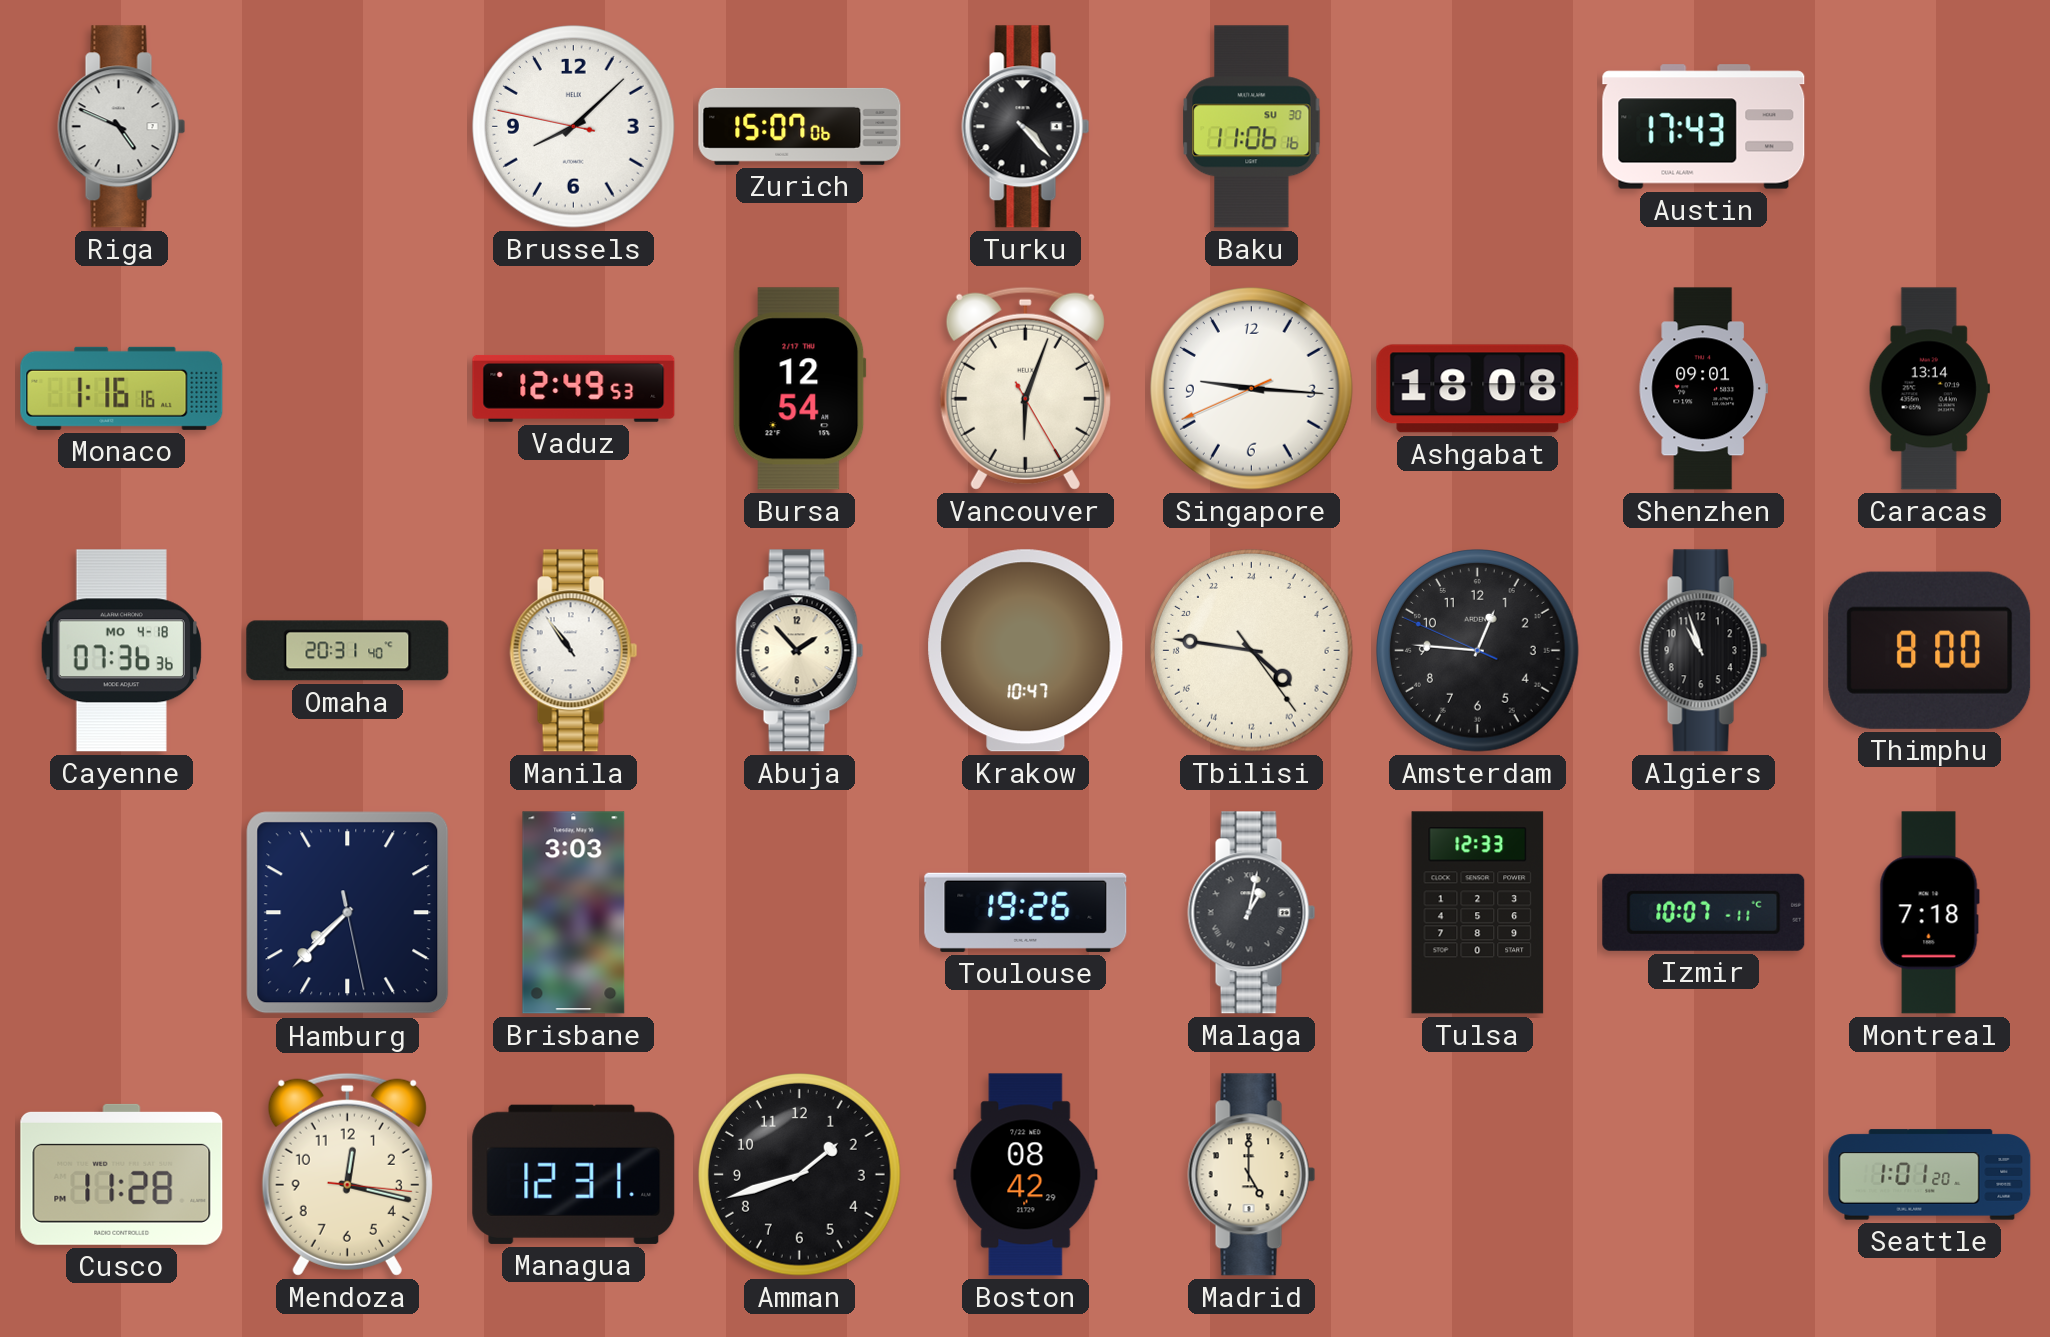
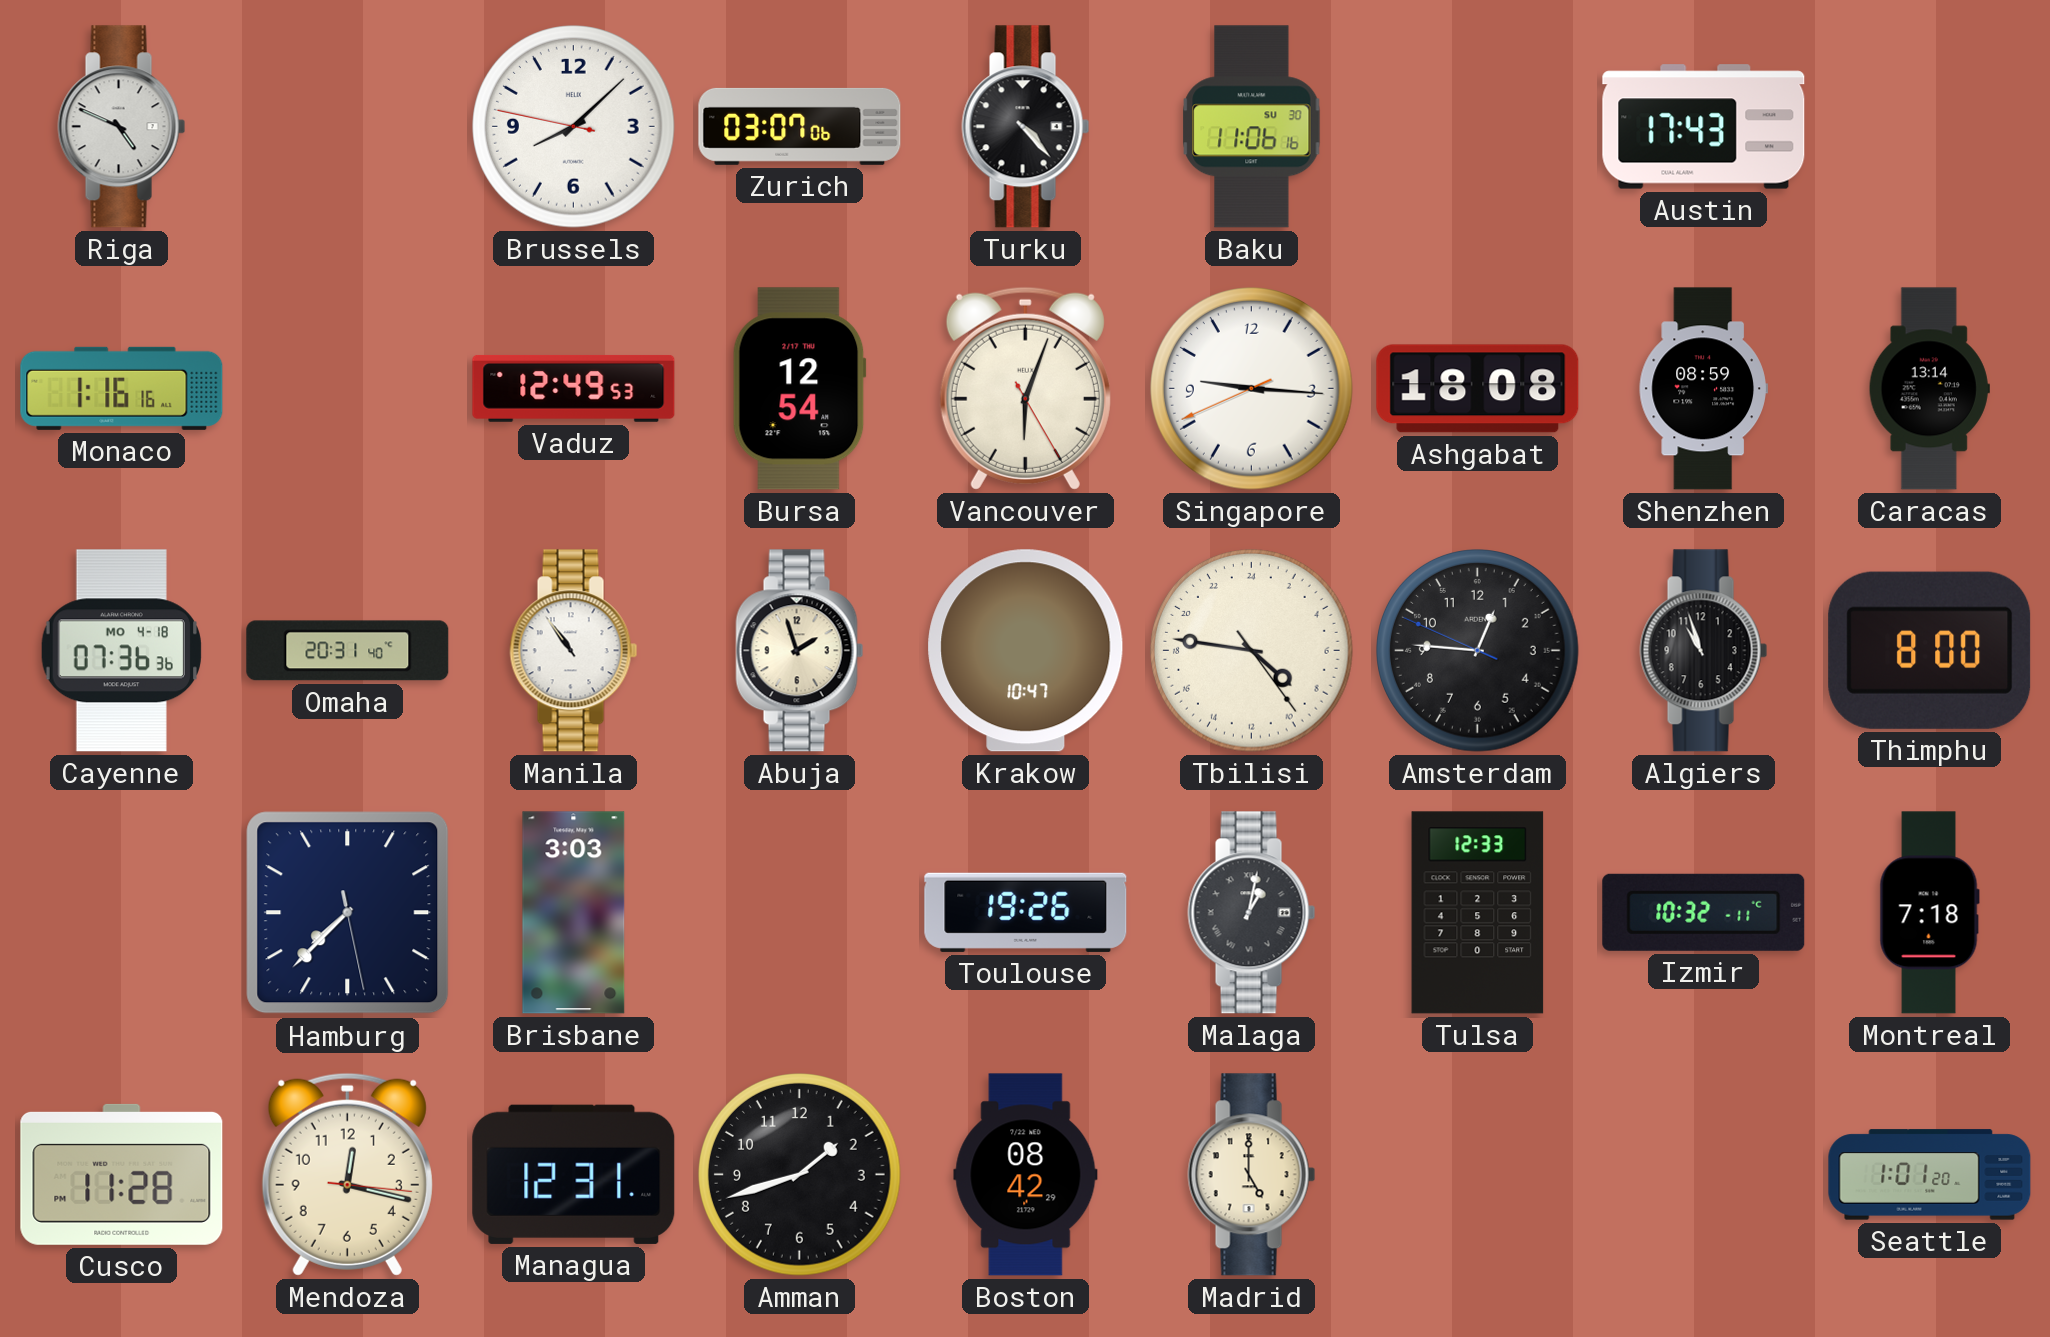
Zurich: 15:07 -> 03:07
Shenzhen: 09:01 -> 08:59
Abuja: 1:53 -> 1:57
Izmir: 10:07 -> 10:32
